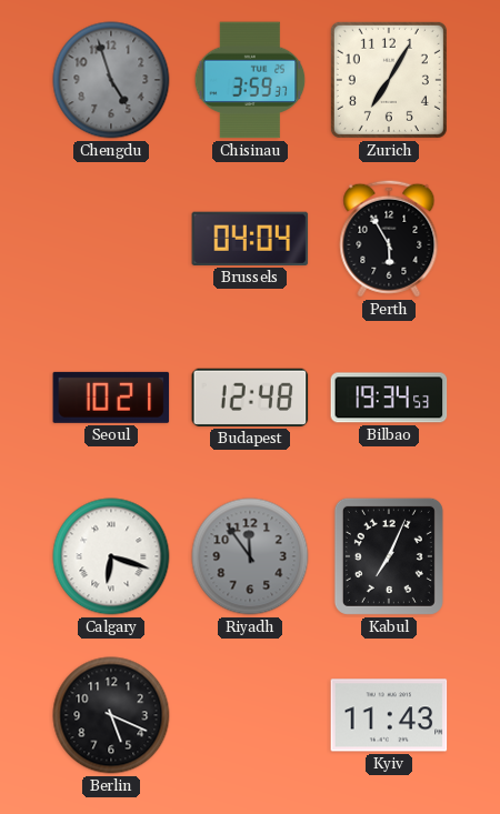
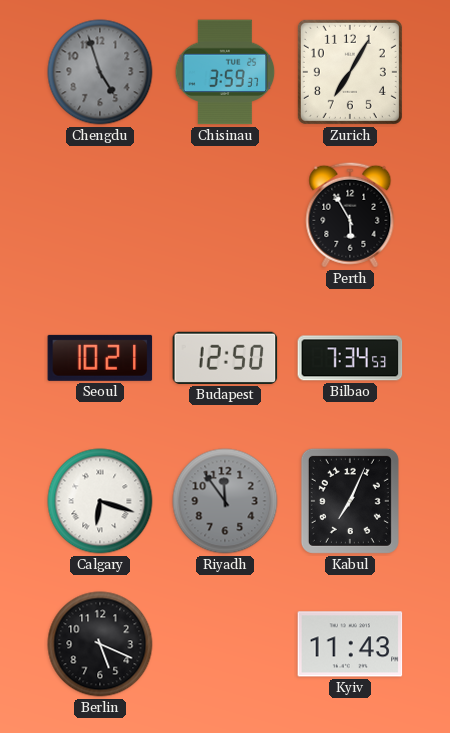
Brussels: 04:04 -> none
Budapest: 12:48 -> 12:50
Bilbao: 19:34 -> 7:34
